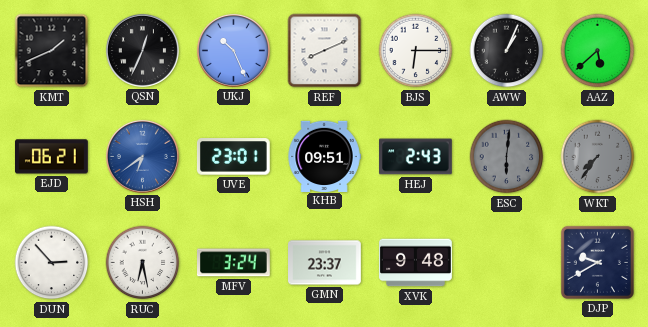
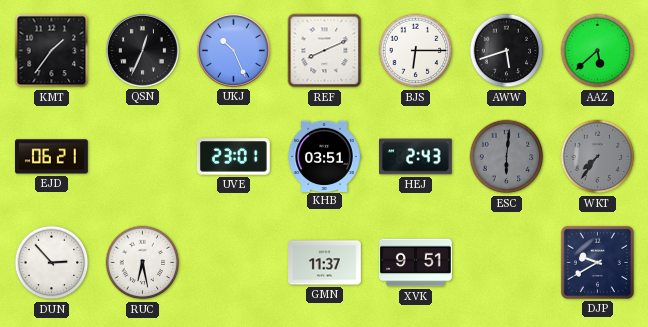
KMT: 1:41 -> 1:36
AWW: 1:04 -> 5:42
HSH: 6:39 -> none
KHB: 09:51 -> 03:51
MFV: 3:24 -> none
GMN: 23:37 -> 11:37
XVK: 9:48 -> 9:51
